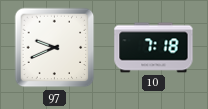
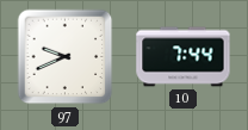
10: 7:18 -> 7:44
